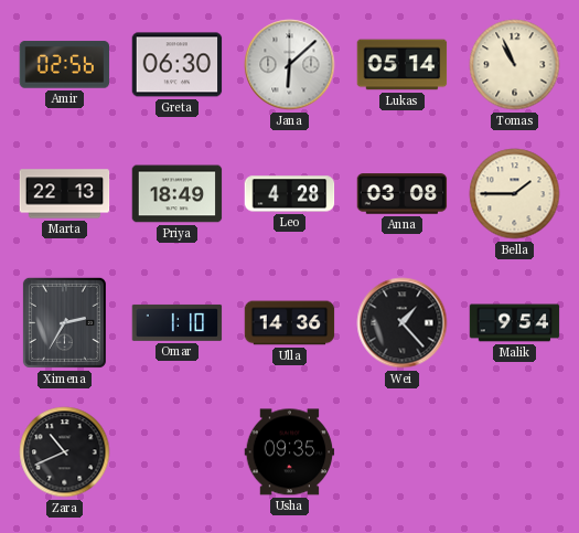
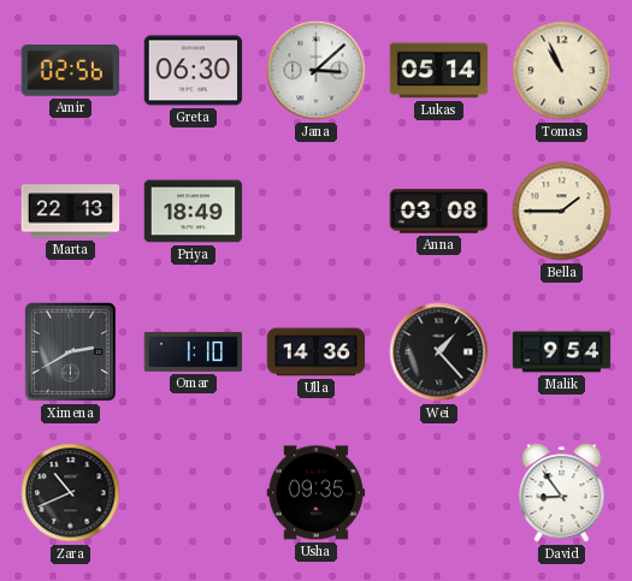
Jana: 6:08 -> 3:08
Leo: 4:28 -> none
Ximena: 2:35 -> 2:40
David: none -> 8:54
